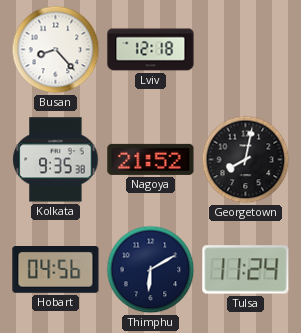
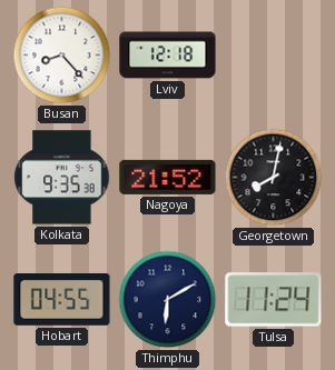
Hobart: 04:56 -> 04:55
